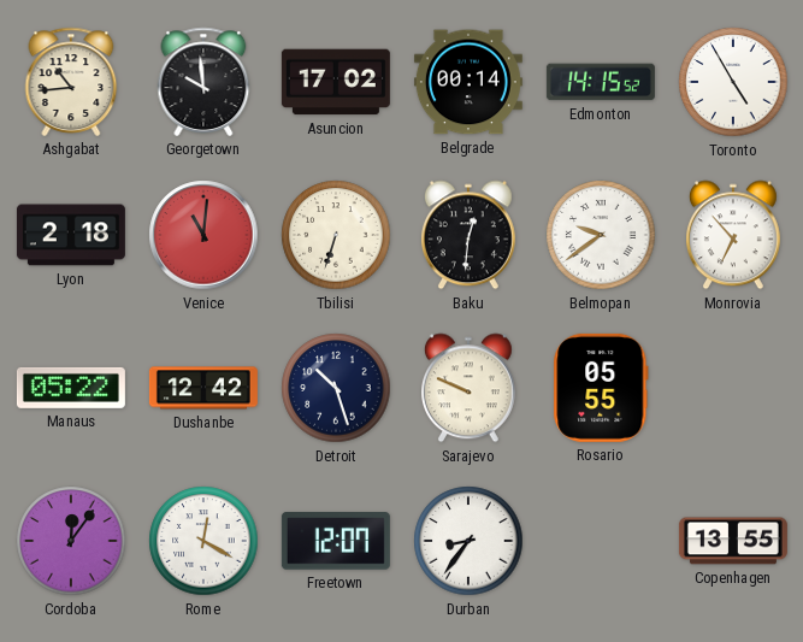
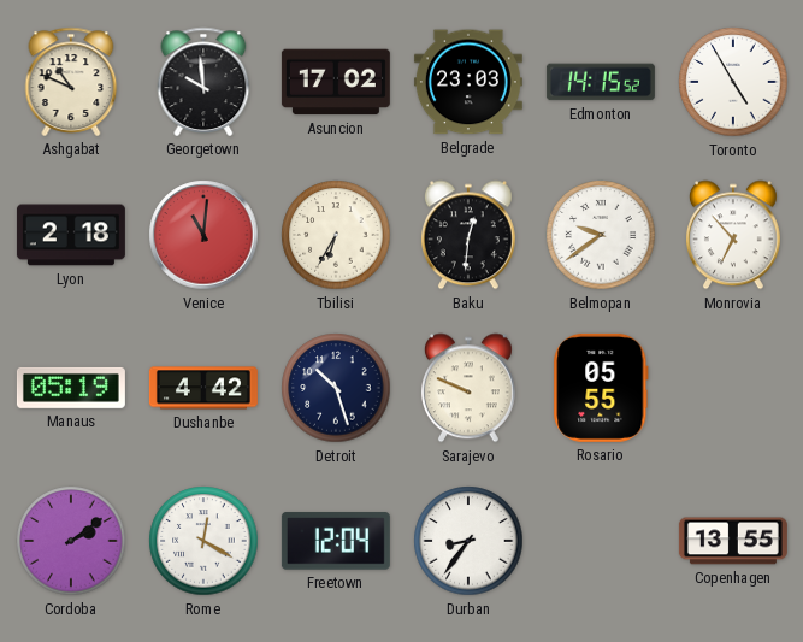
Ashgabat: 10:44 -> 10:49
Belgrade: 00:14 -> 23:03
Tbilisi: 6:33 -> 6:35
Manaus: 05:22 -> 05:19
Dushanbe: 12:42 -> 4:42
Cordoba: 12:06 -> 2:09
Freetown: 12:07 -> 12:04
